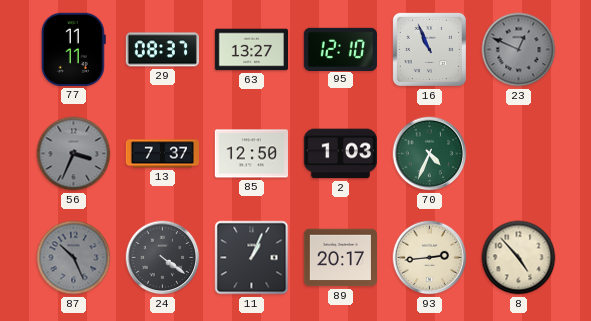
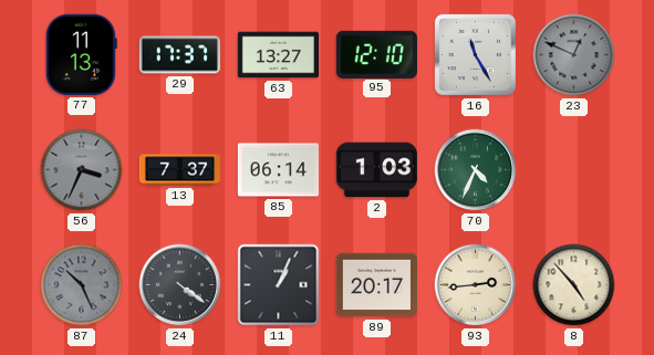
77: 11:11 -> 11:13
29: 08:37 -> 17:37
16: 10:56 -> 11:25
85: 12:50 -> 06:14
